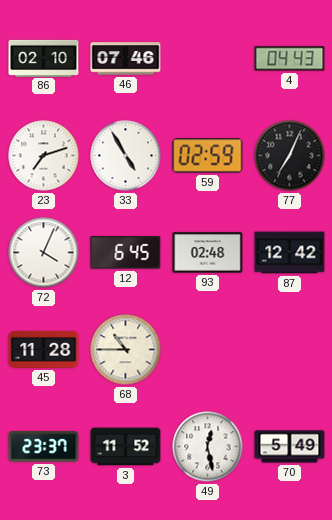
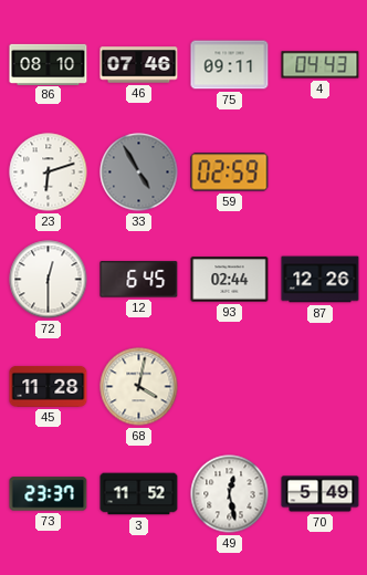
86: 02:10 -> 08:10
75: none -> 09:11
23: 7:12 -> 6:12
33 dial: white -> grey
77: 7:04 -> none
72: 4:04 -> 12:30
93: 02:48 -> 02:44
87: 12:42 -> 12:26
68: 10:45 -> 4:02
